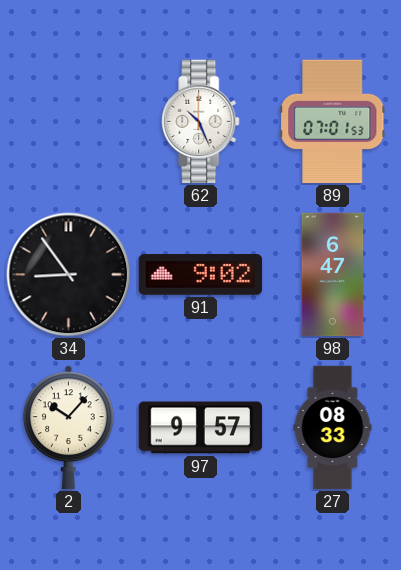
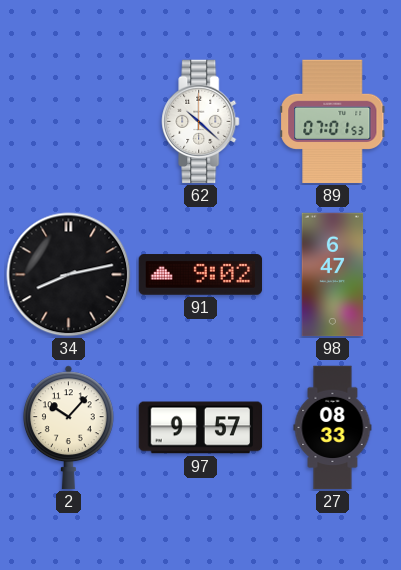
62: 10:26 -> 10:22
34: 8:54 -> 8:13
